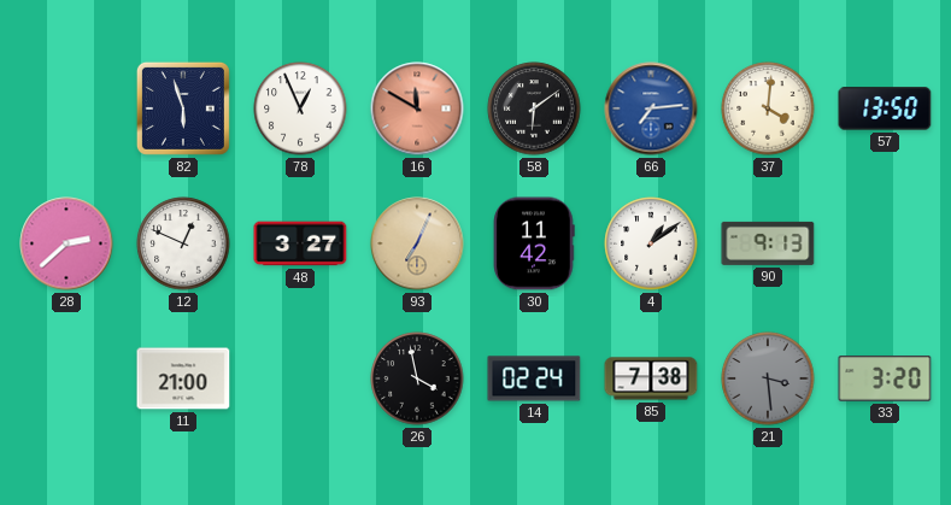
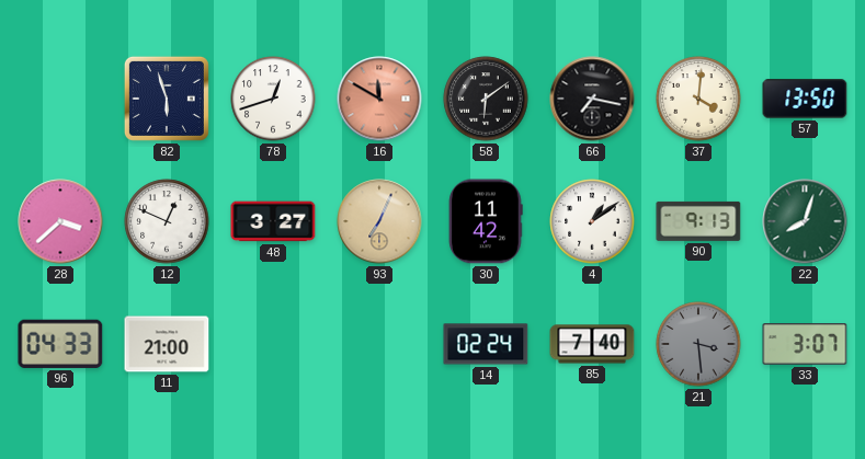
78: 12:56 -> 12:42
66: 7:14 -> 7:17
66 dial: blue -> black
28: 2:38 -> 3:38
22: none -> 8:03
96: none -> 04:33
26: 3:58 -> none
85: 7:38 -> 7:40
33: 3:20 -> 3:07
